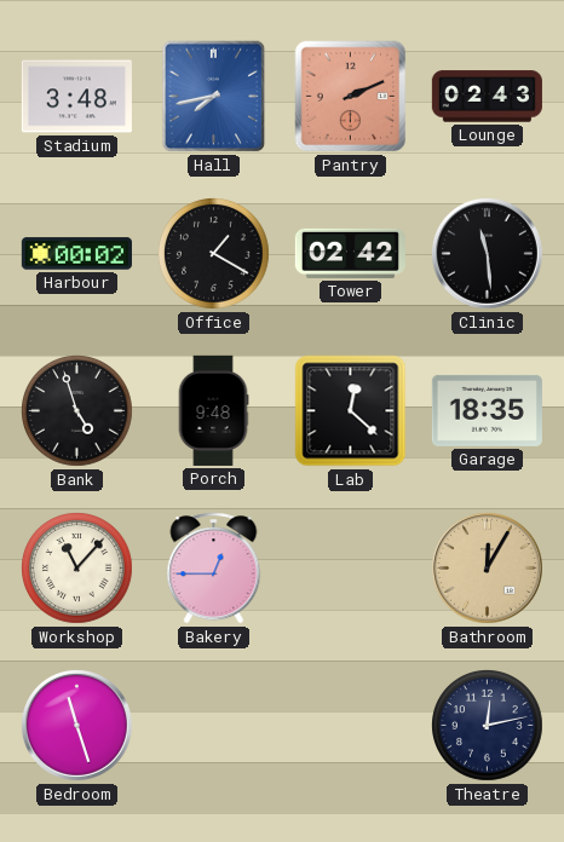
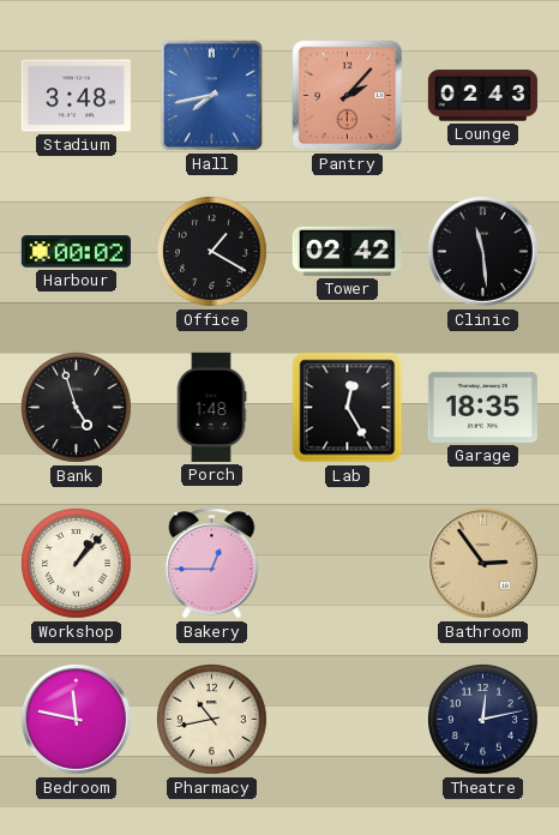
Pantry: 2:11 -> 2:07
Porch: 9:48 -> 1:48
Lab: 12:22 -> 12:25
Workshop: 11:07 -> 1:07
Bathroom: 12:05 -> 2:54
Bedroom: 11:27 -> 11:47
Pharmacy: none -> 10:43
